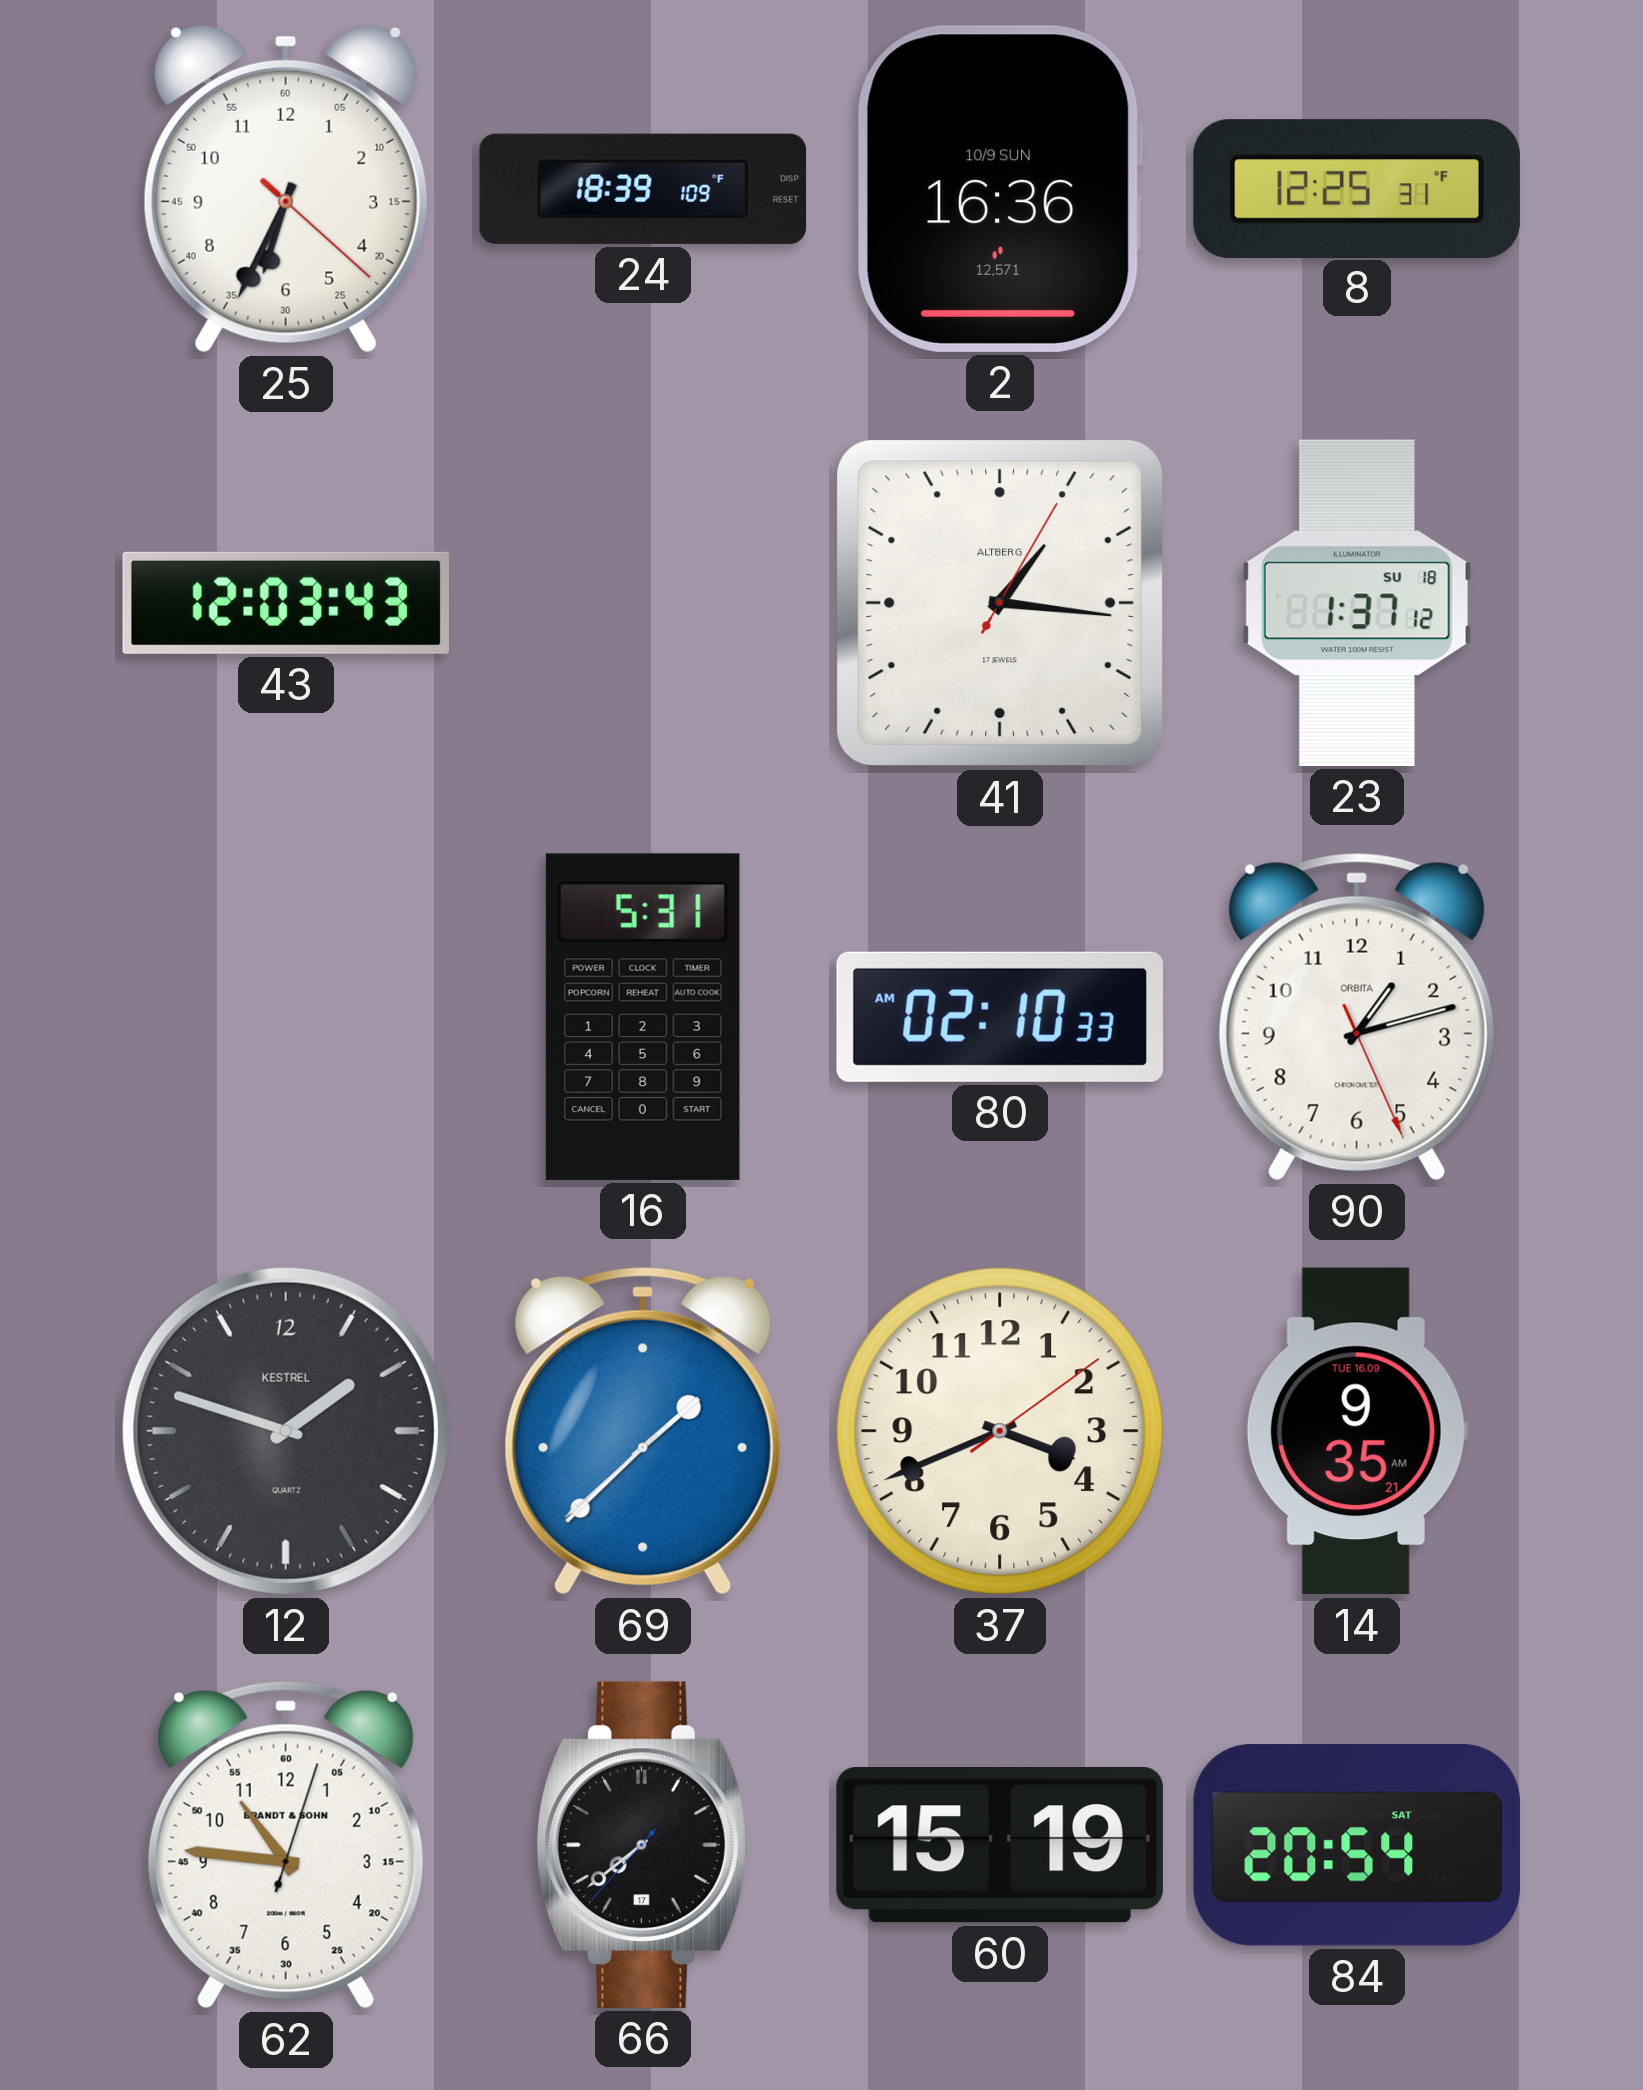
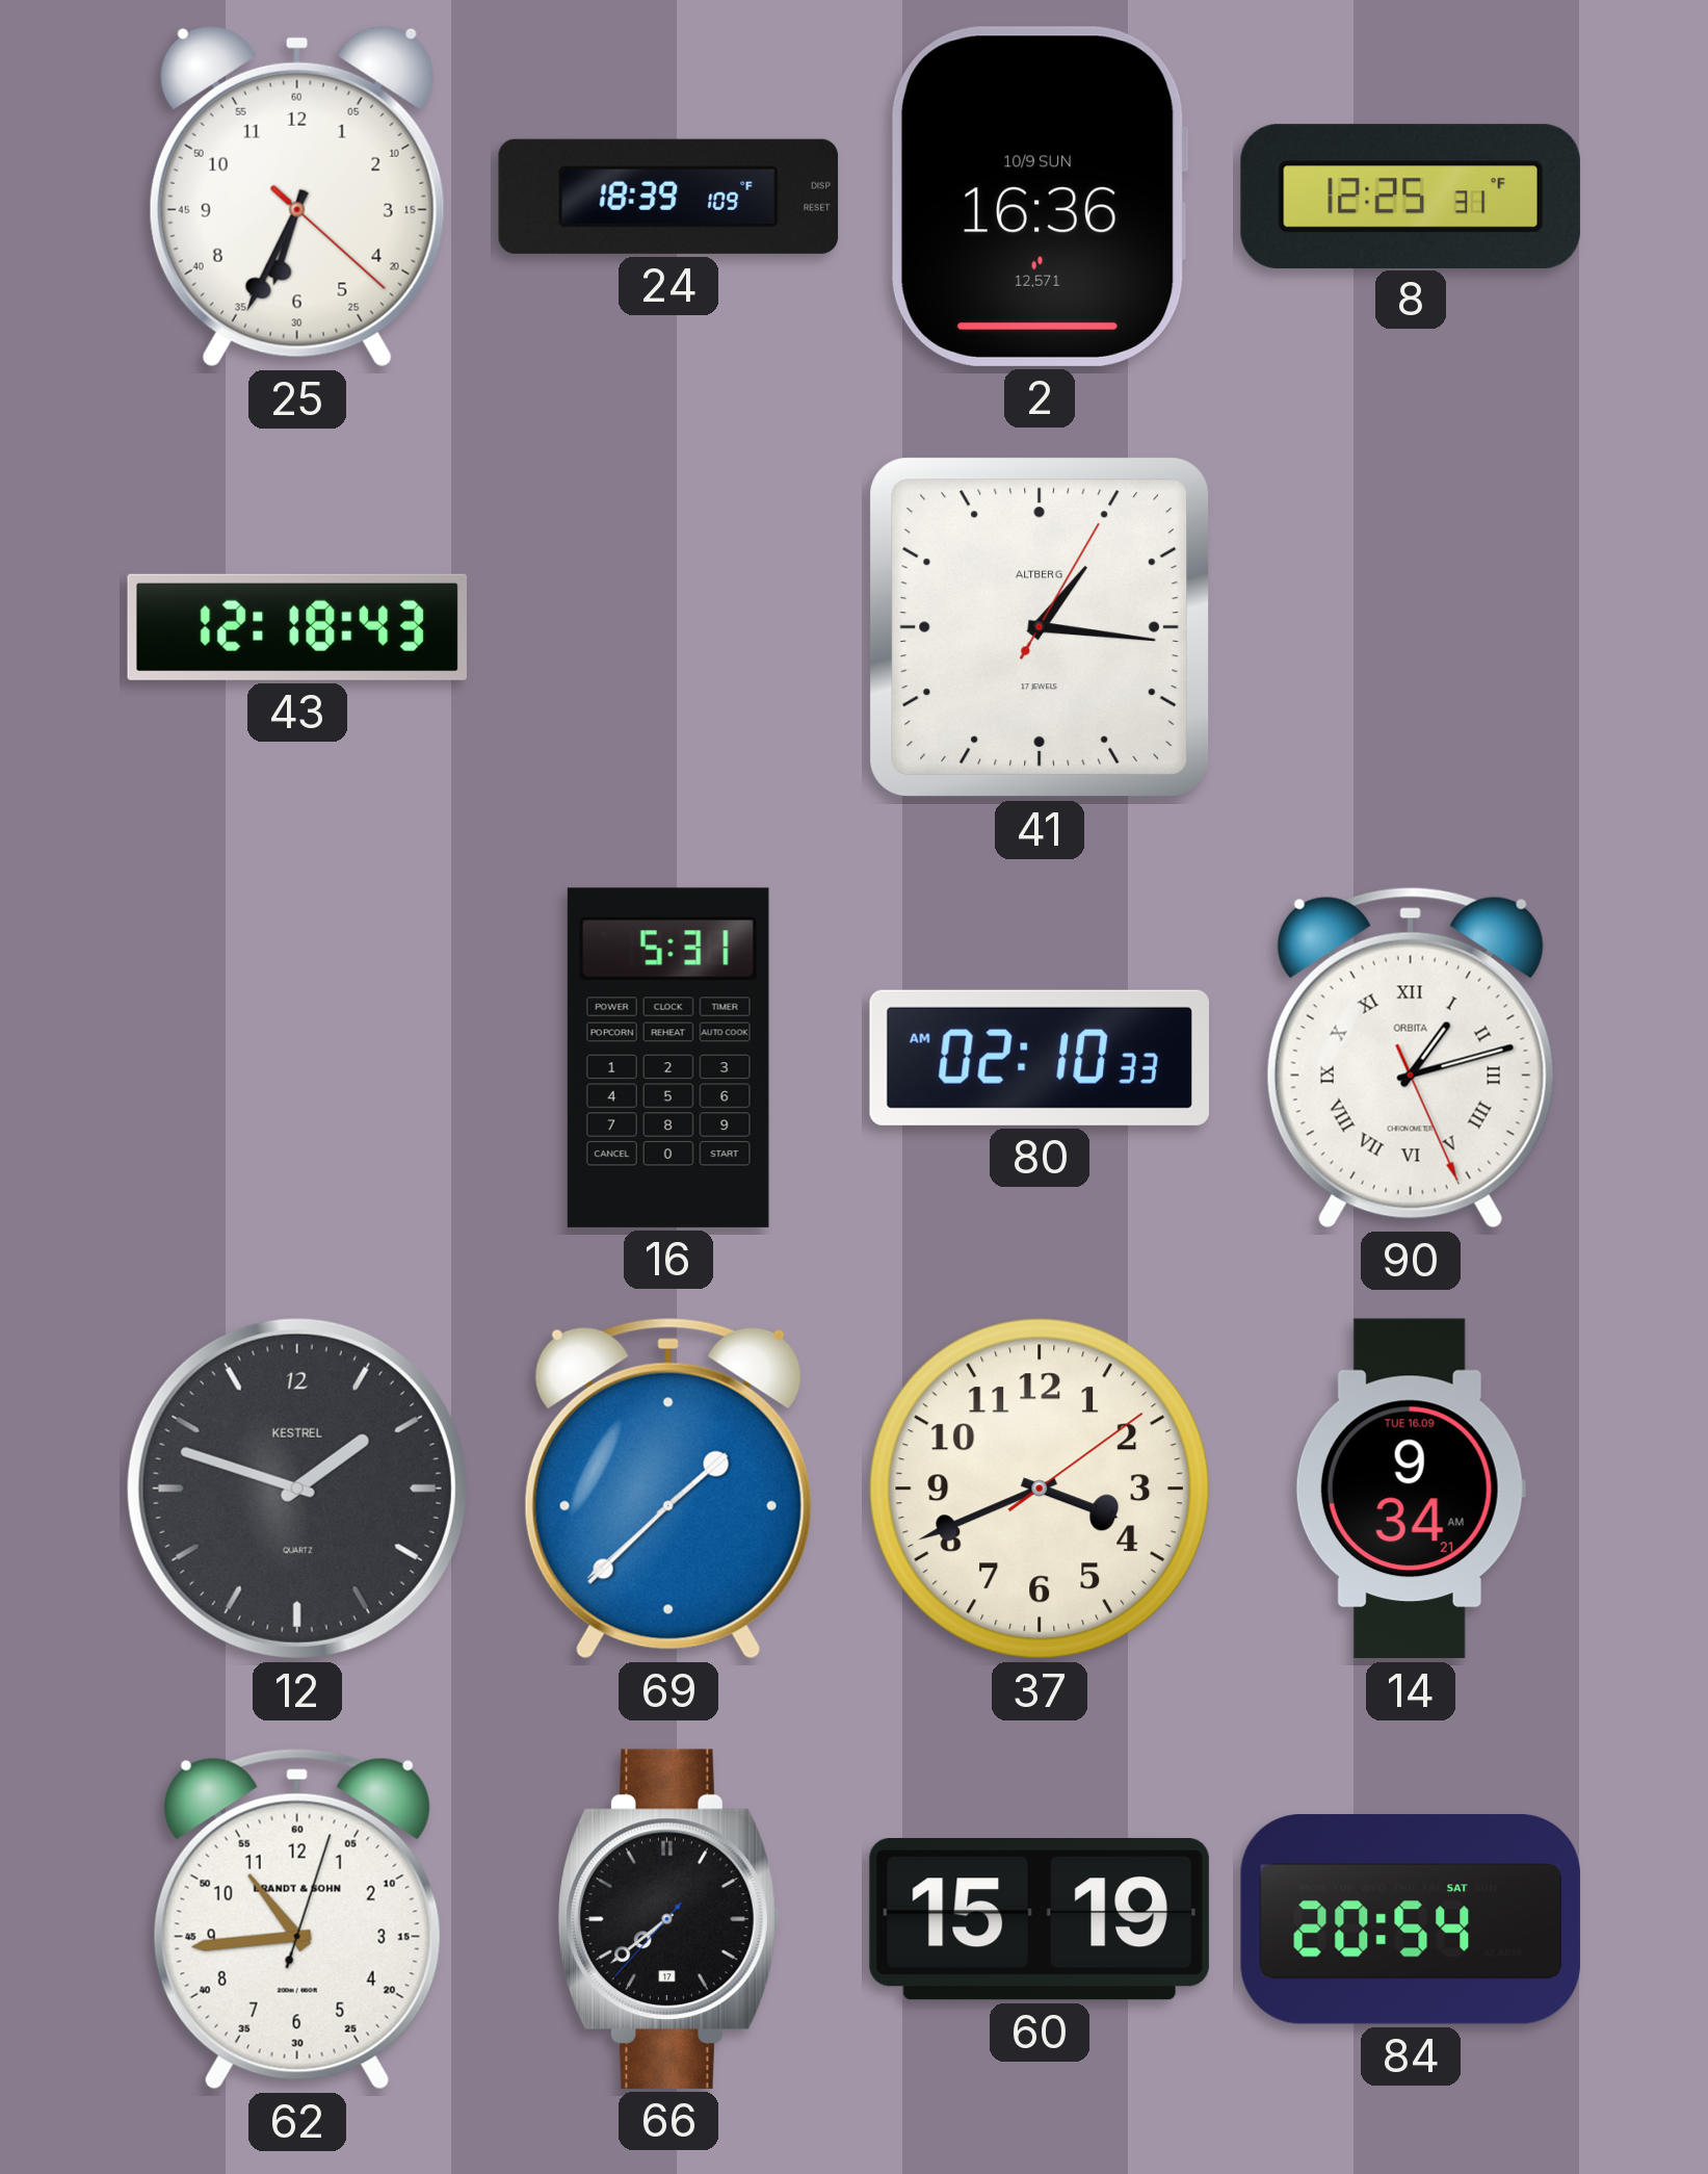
43: 12:03 -> 12:18
23: 1:37 -> none
90 numerals: Arabic -> Roman
14: 9:35 -> 9:34
62: 10:46 -> 10:44
